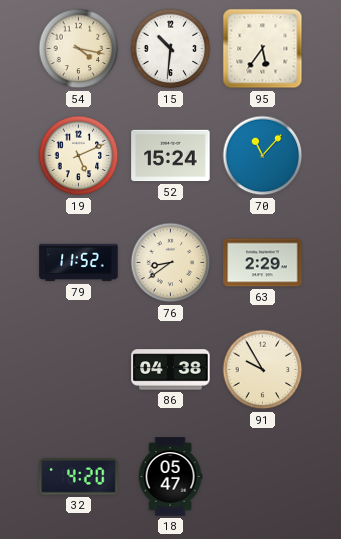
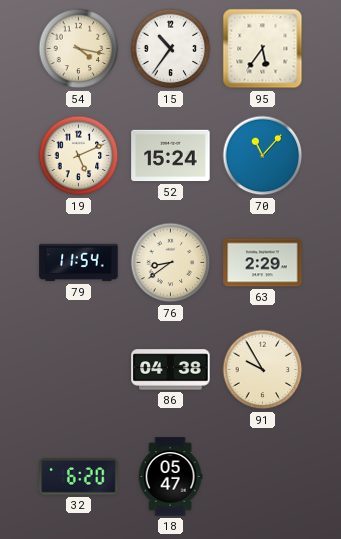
15: 10:31 -> 10:36
79: 11:52 -> 11:54
32: 4:20 -> 6:20
